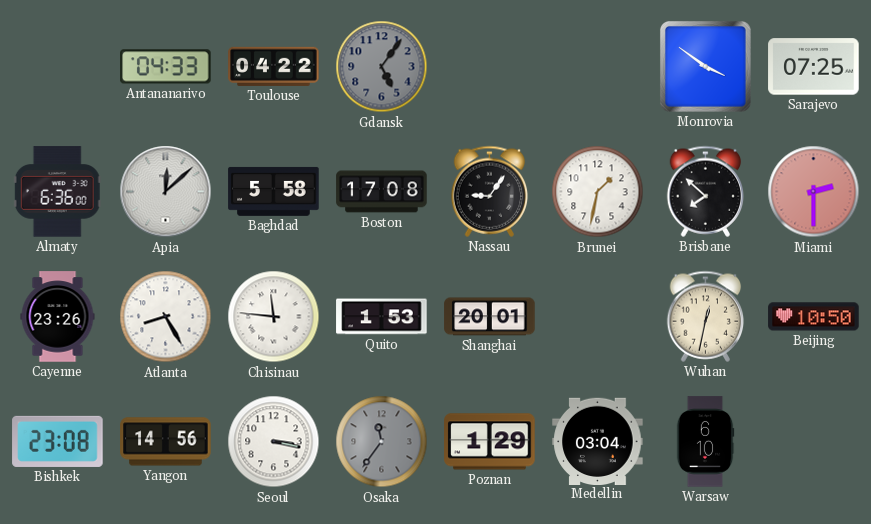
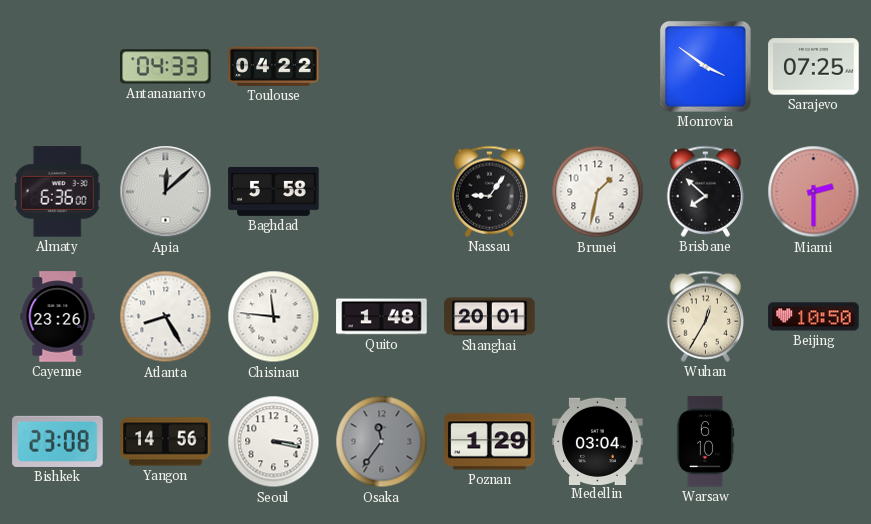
Gdansk: 5:06 -> none
Boston: 17:08 -> none
Quito: 1:53 -> 1:48
Wuhan: 12:32 -> 12:35
